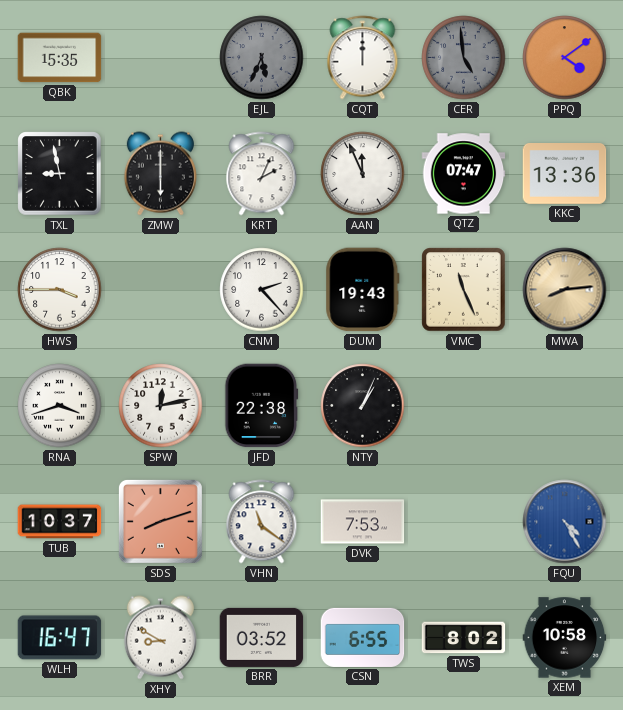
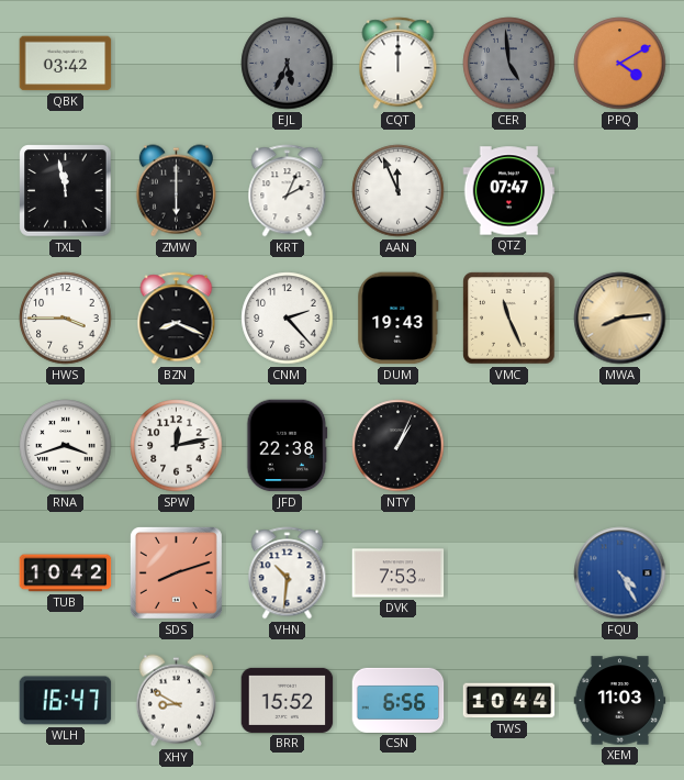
QBK: 15:35 -> 03:42
PPQ: 4:09 -> 4:10
TXL: 8:58 -> 11:58
KKC: 13:36 -> none
BZN: none -> 8:19
TUB: 10:37 -> 10:42
VHN: 11:21 -> 10:31
BRR: 03:52 -> 15:52
CSN: 6:55 -> 6:56
TWS: 8:02 -> 10:44
XEM: 10:58 -> 11:03
